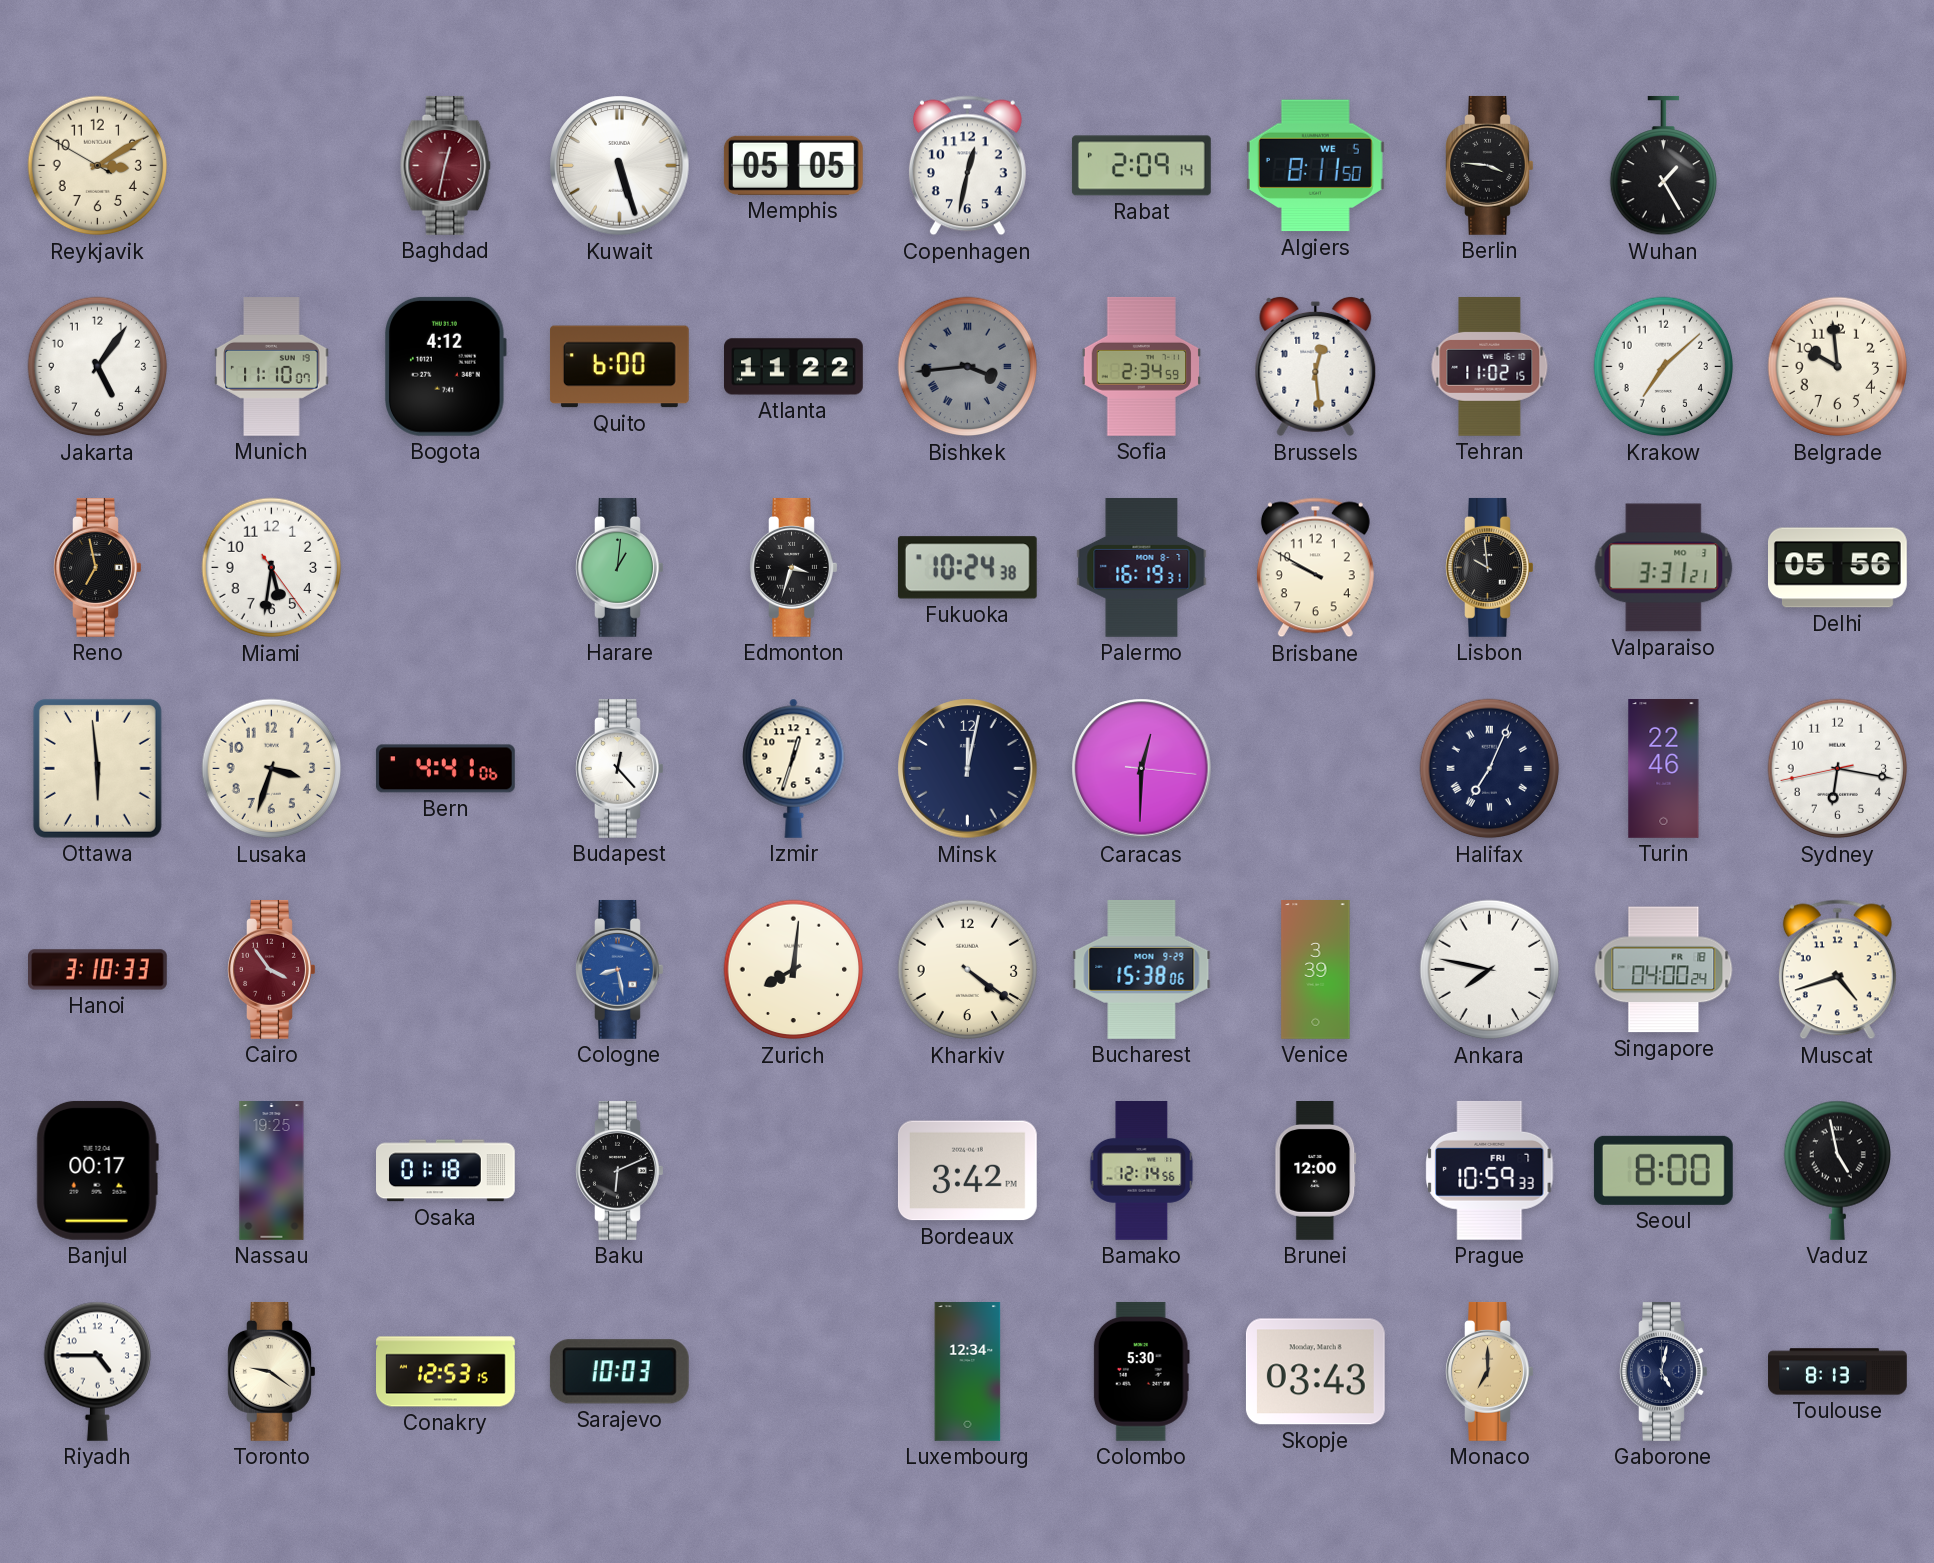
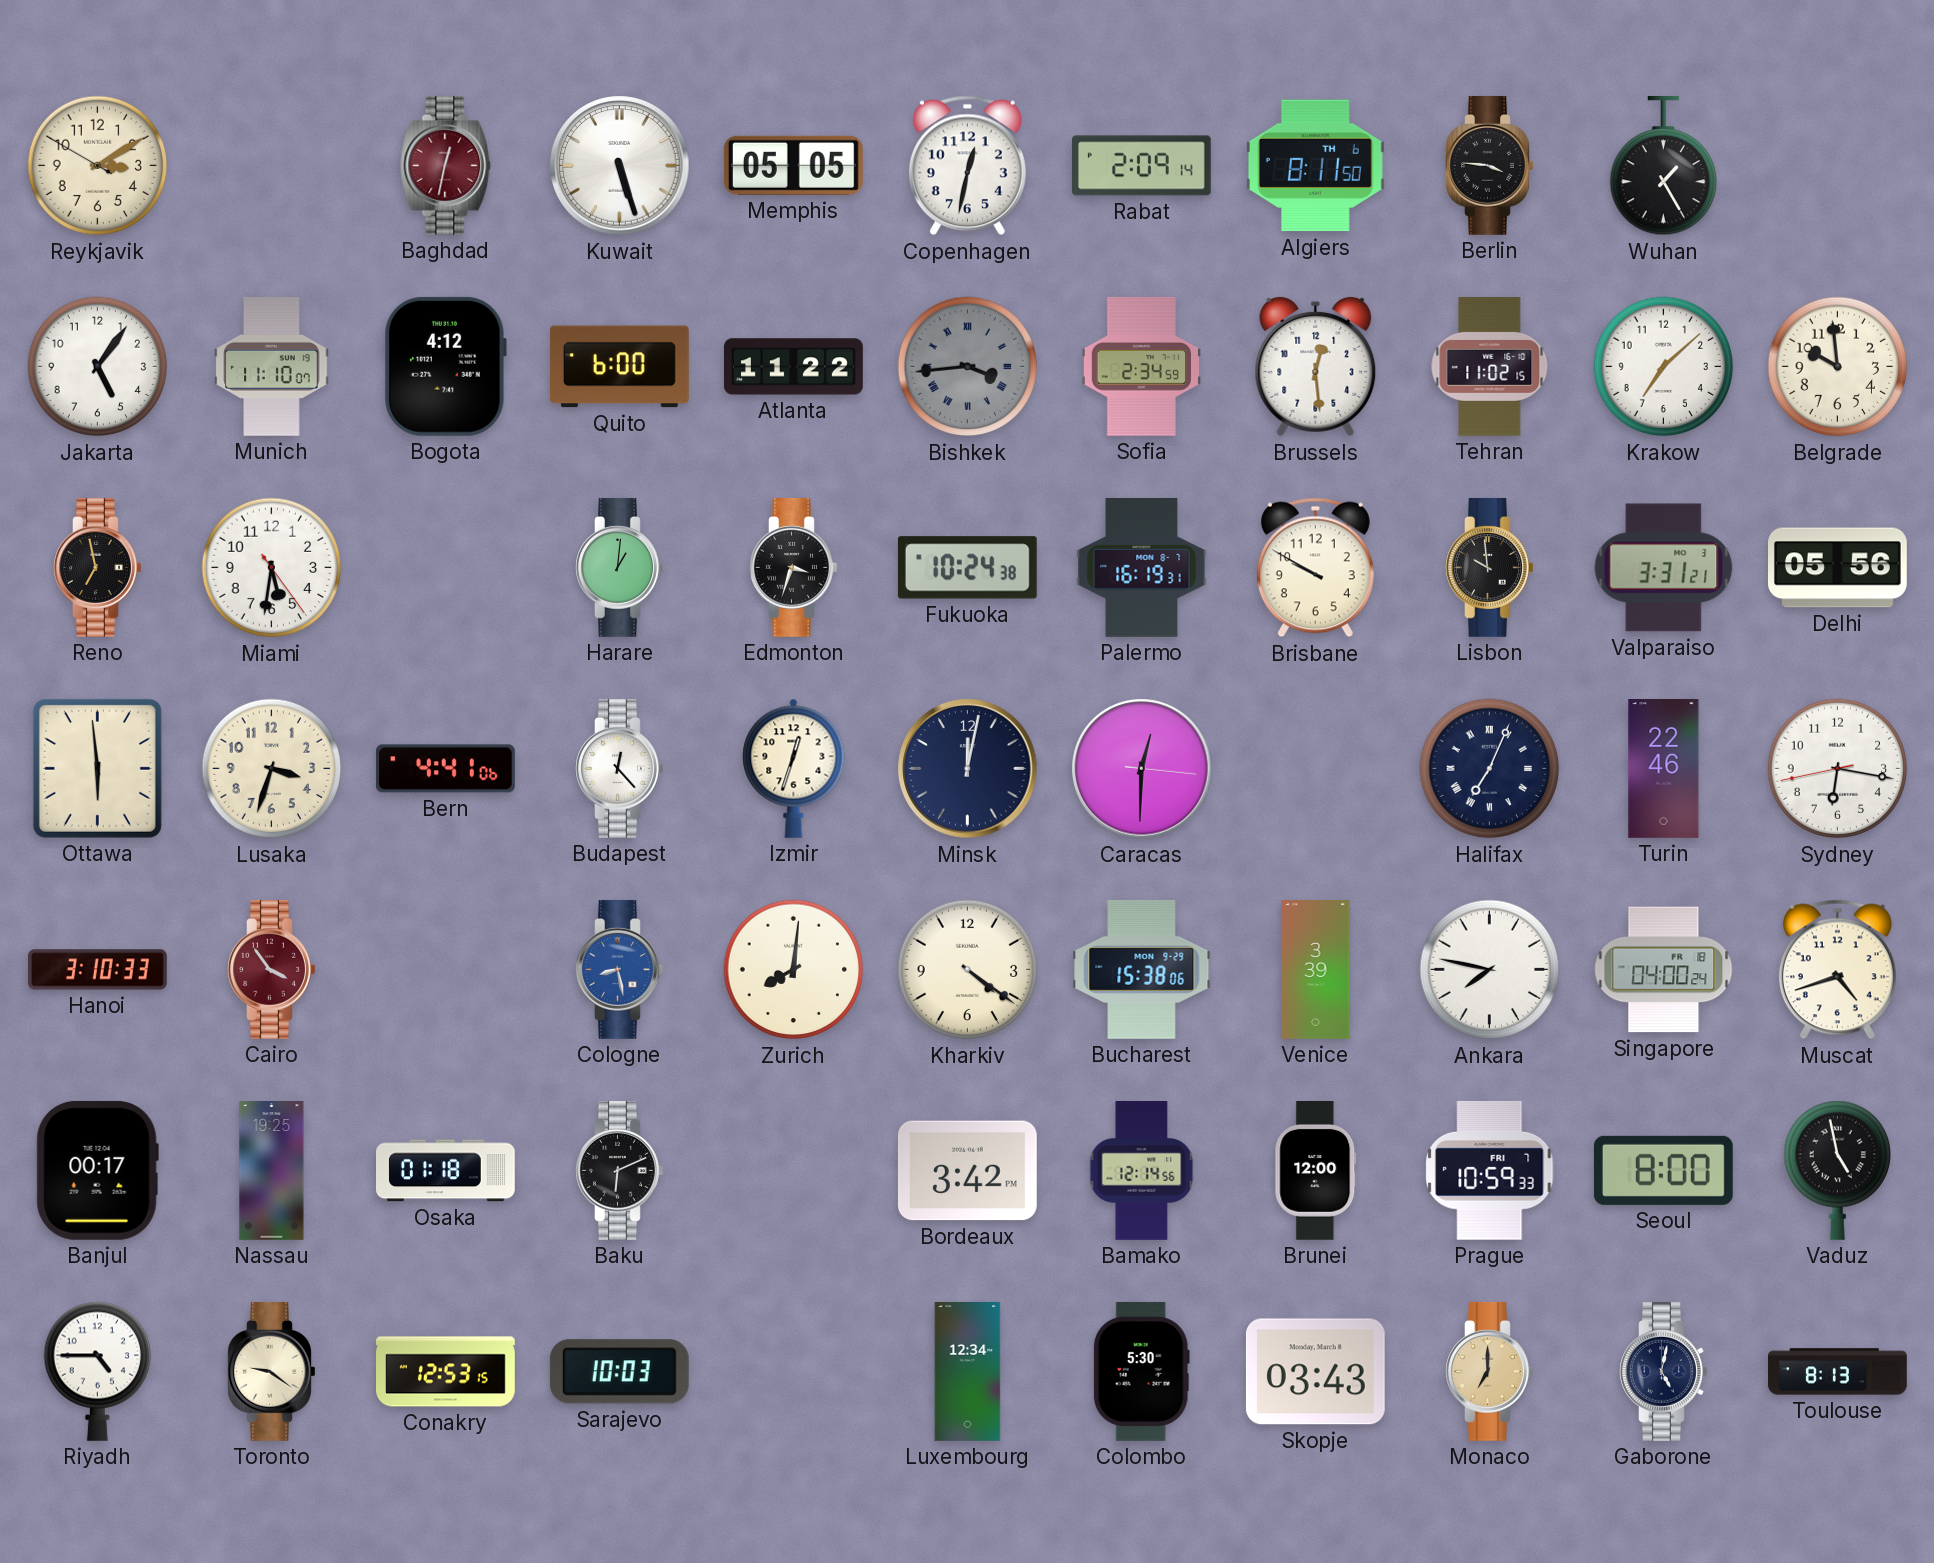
Algiers date: WE 5 -> TH 6
